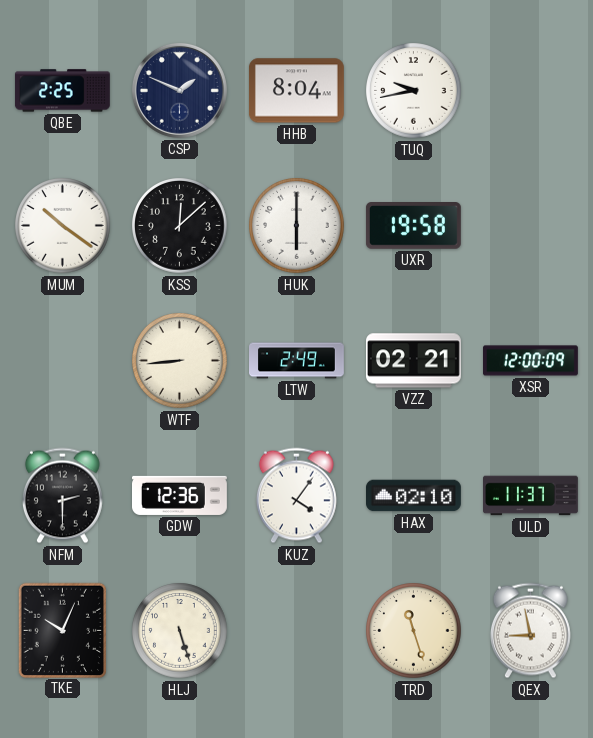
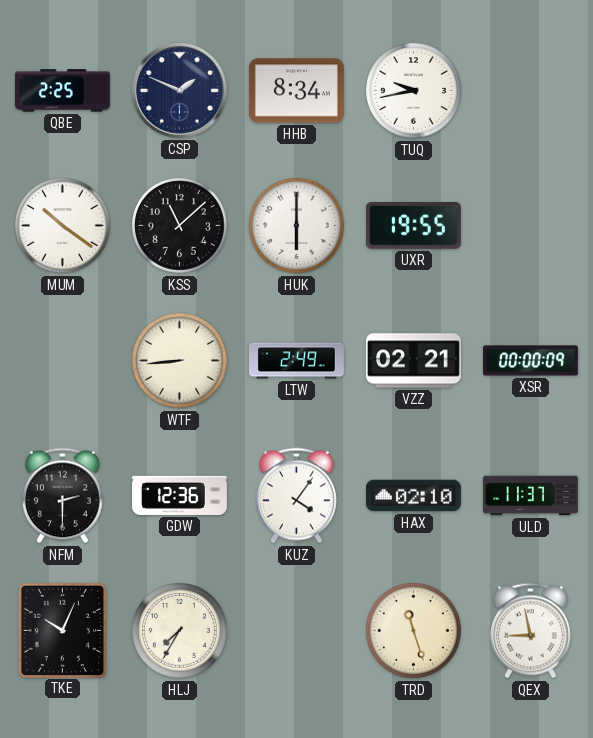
HHB: 8:04 -> 8:34
KSS: 12:08 -> 11:08
UXR: 19:58 -> 19:55
XSR: 12:00 -> 00:00
HLJ: 5:27 -> 7:35
